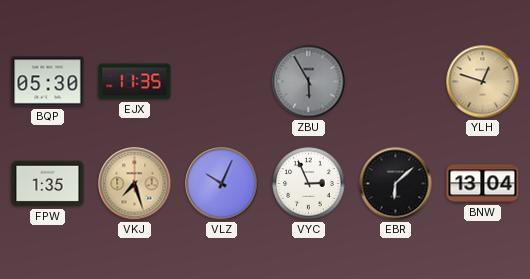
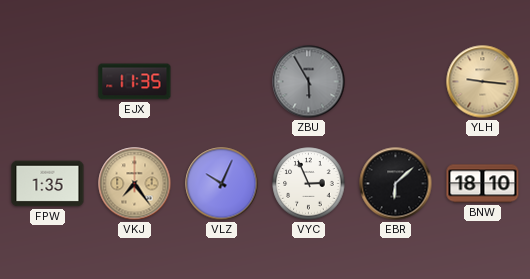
BQP: 05:30 -> none
YLH: 12:48 -> 9:16
VKJ: 7:27 -> 7:24
BNW: 13:04 -> 18:10
